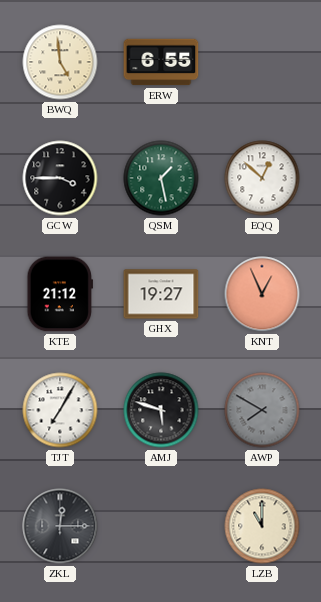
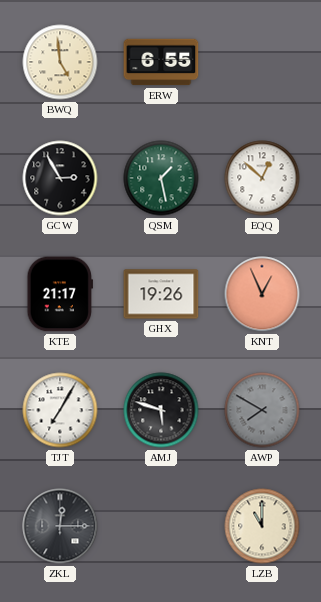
GCW: 3:45 -> 2:55
KTE: 21:12 -> 21:17
GHX: 19:27 -> 19:26
